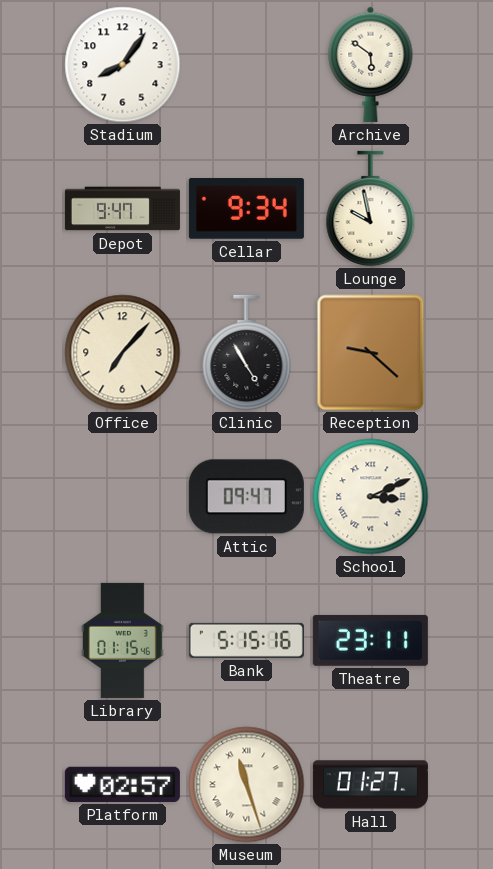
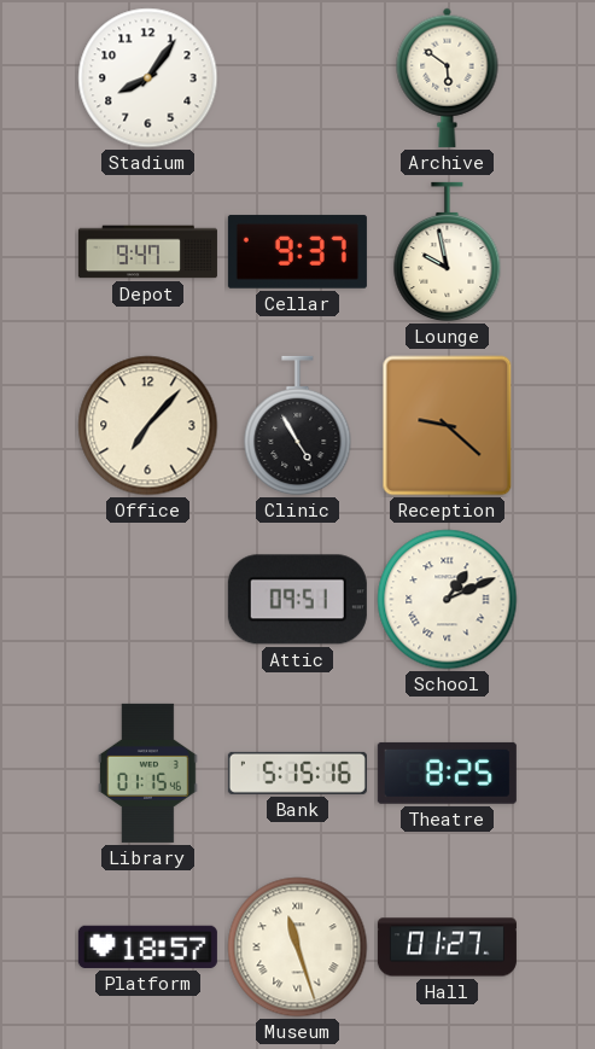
Cellar: 9:34 -> 9:37
Attic: 09:47 -> 09:51
School: 3:11 -> 1:11
Theatre: 23:11 -> 8:25
Platform: 02:57 -> 18:57
